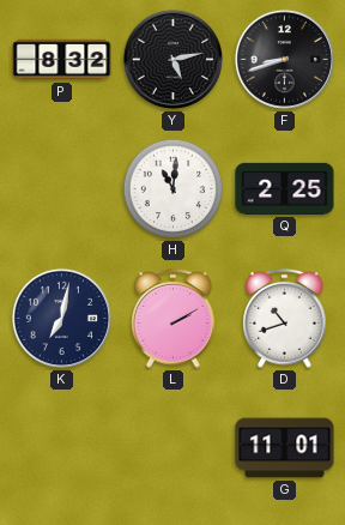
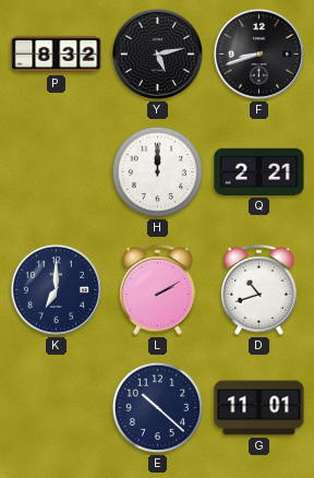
H: 11:01 -> 12:00
Q: 2:25 -> 2:21
K: 7:02 -> 7:00
E: none -> 10:22
